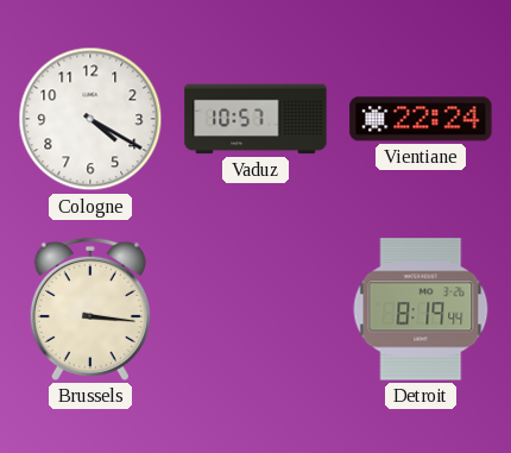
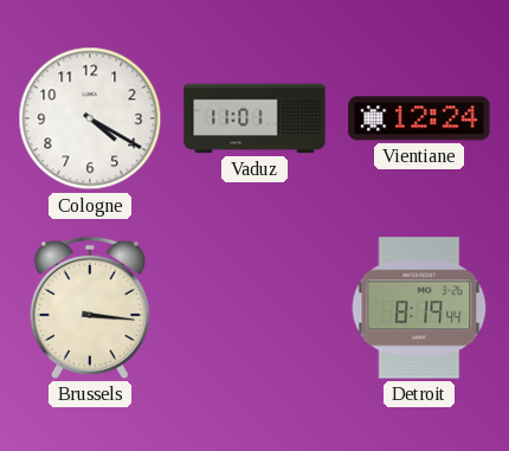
Vaduz: 10:57 -> 11:01
Vientiane: 22:24 -> 12:24
